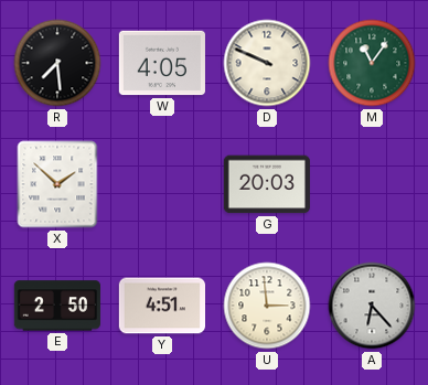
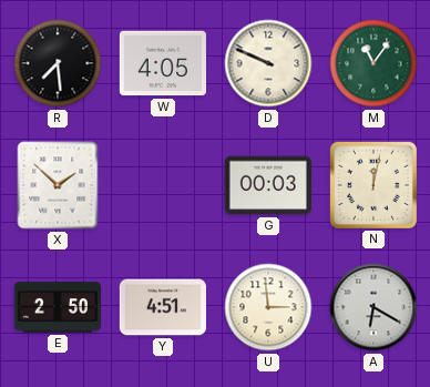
G: 20:03 -> 00:03
N: none -> 12:02
A: 6:23 -> 6:20
